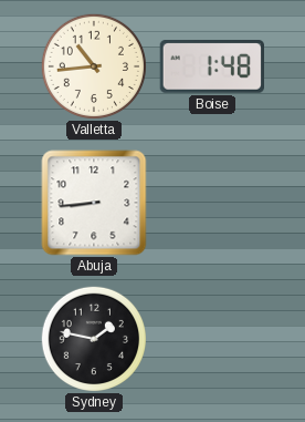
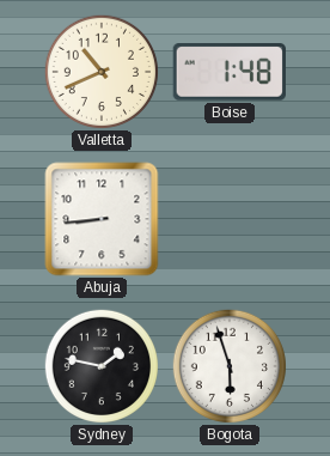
Valletta: 10:44 -> 10:41
Bogota: none -> 5:57
